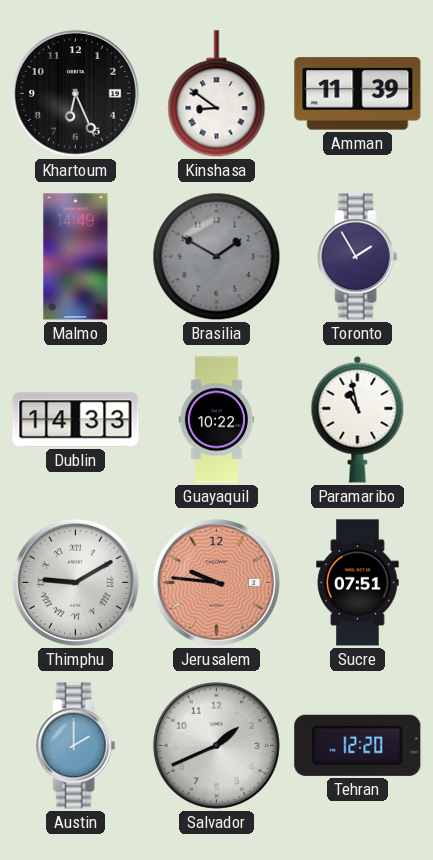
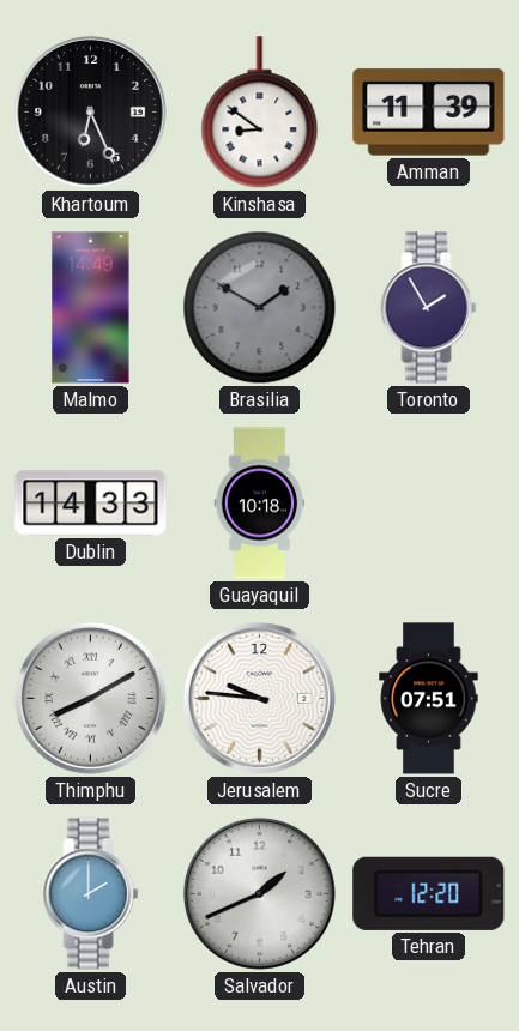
Guayaquil: 10:22 -> 10:18
Paramaribo: 10:58 -> none
Thimphu: 9:10 -> 8:10
Jerusalem dial: salmon -> white
